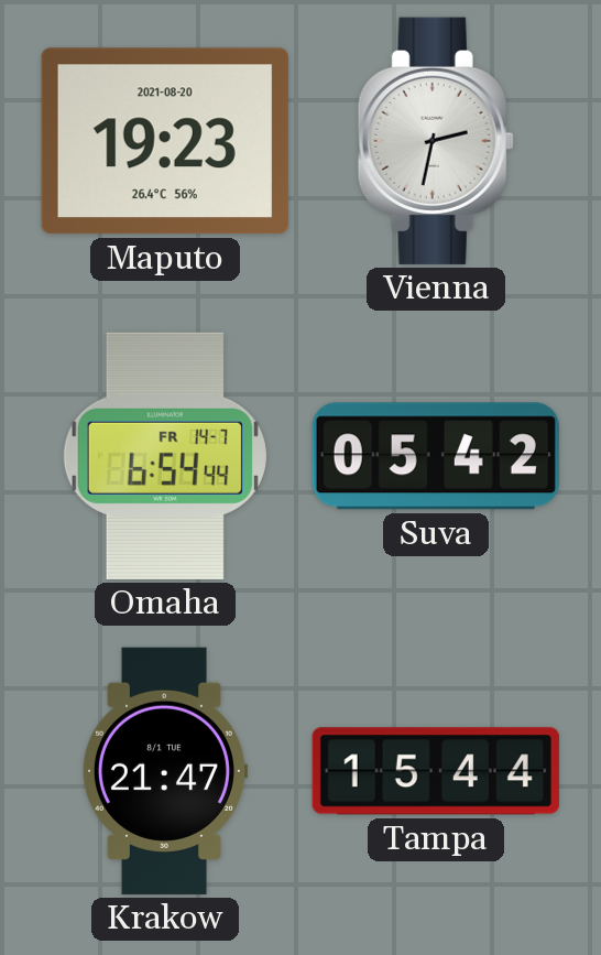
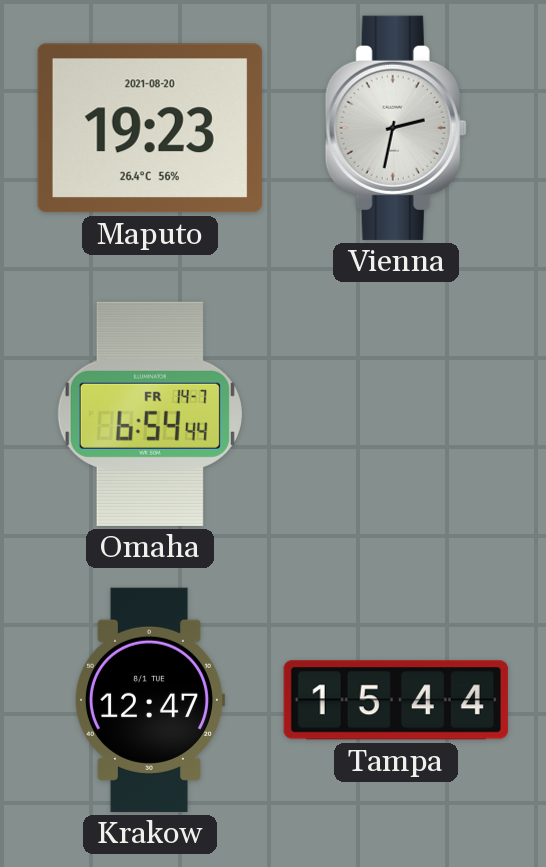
Suva: 05:42 -> none
Krakow: 21:47 -> 12:47
